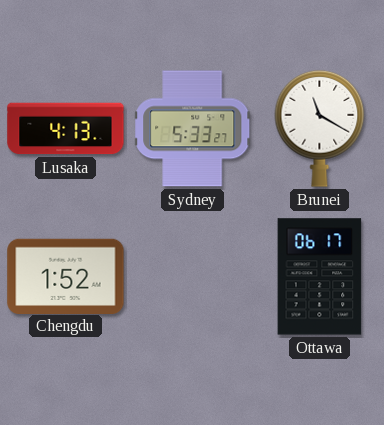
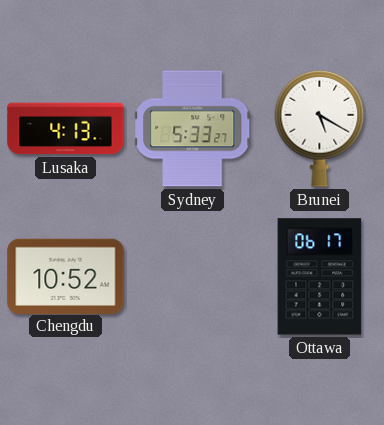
Brunei: 11:20 -> 5:20
Chengdu: 1:52 -> 10:52
